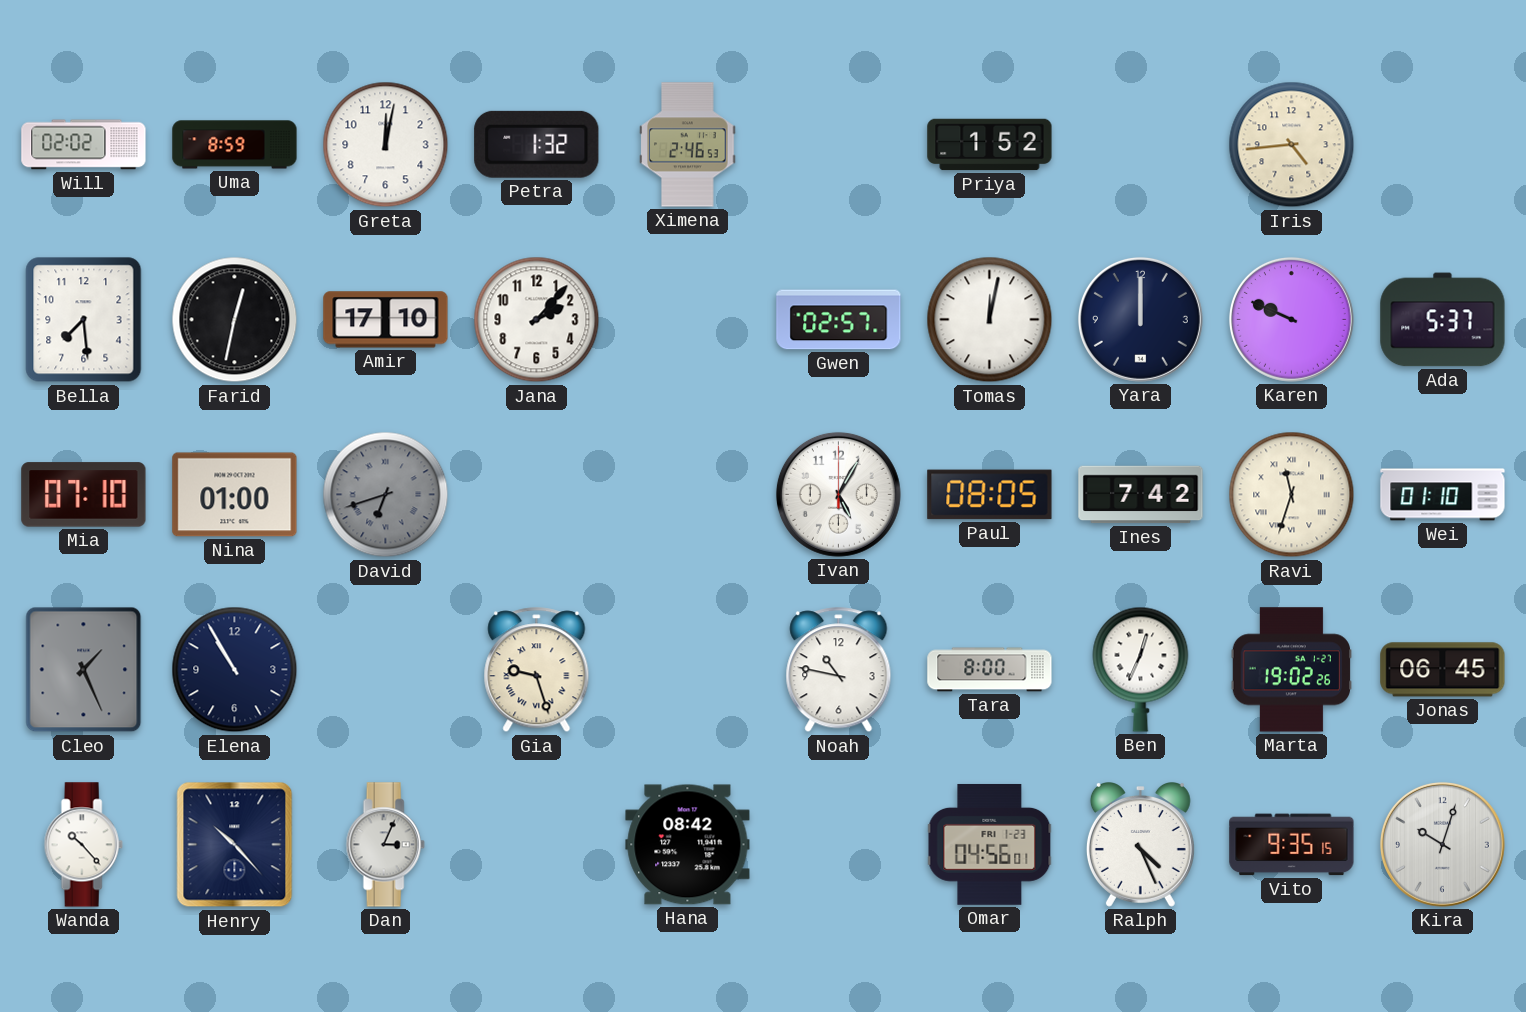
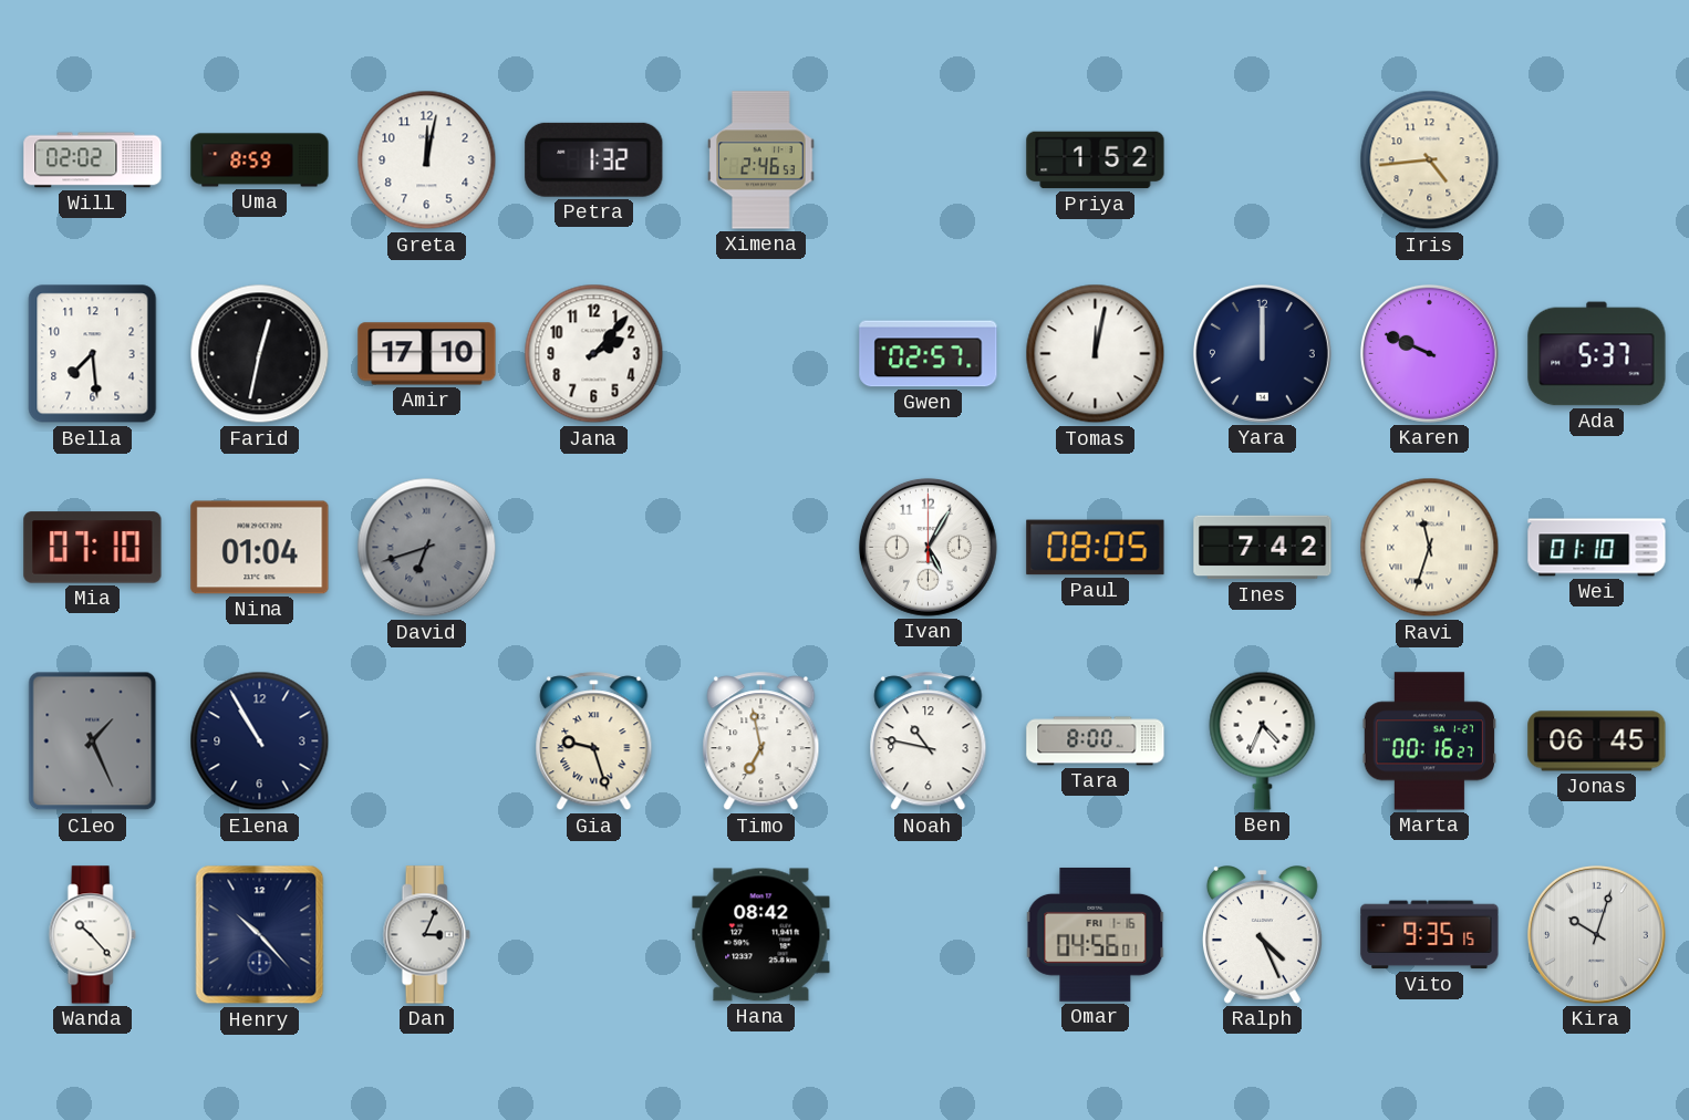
Nina: 01:00 -> 01:04
Timo: none -> 6:58
Ben: 12:34 -> 4:34
Marta: 19:02 -> 00:16
Omar date: FRI 1-23 -> FRI 1-16
